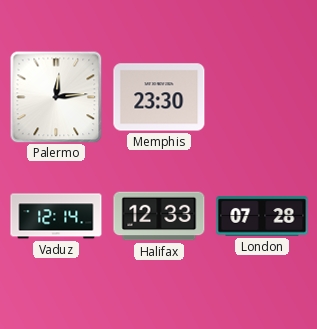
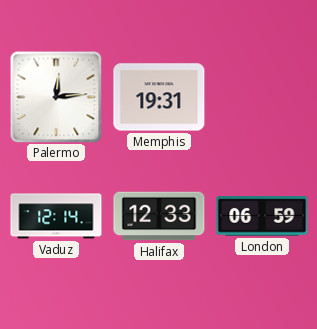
Memphis: 23:30 -> 19:31
London: 07:28 -> 06:59
